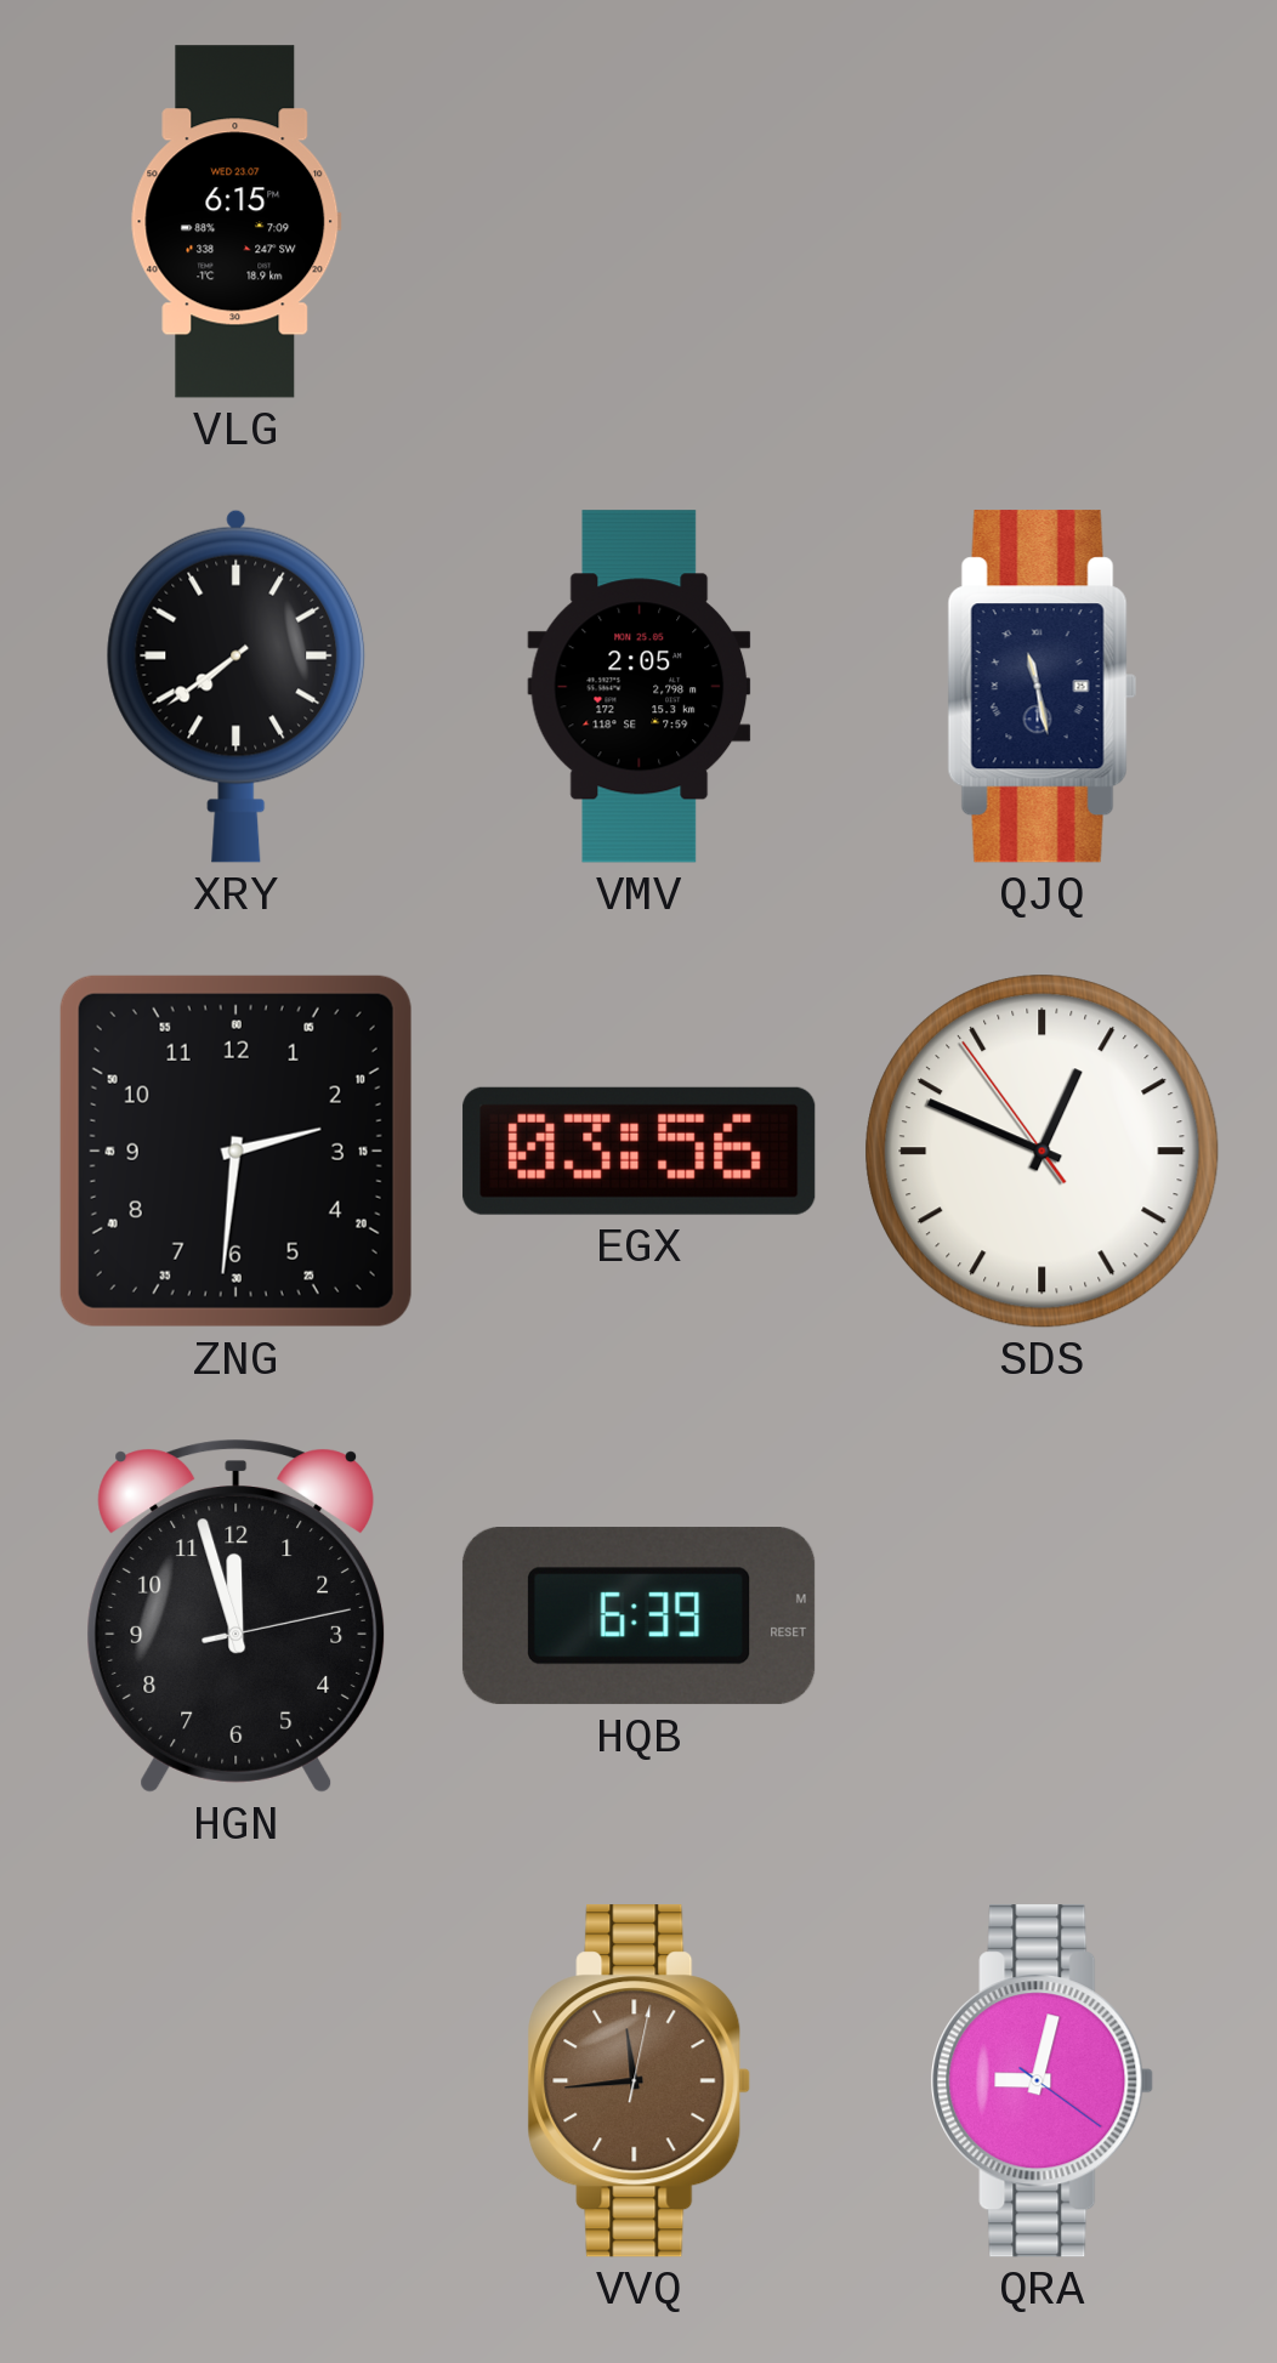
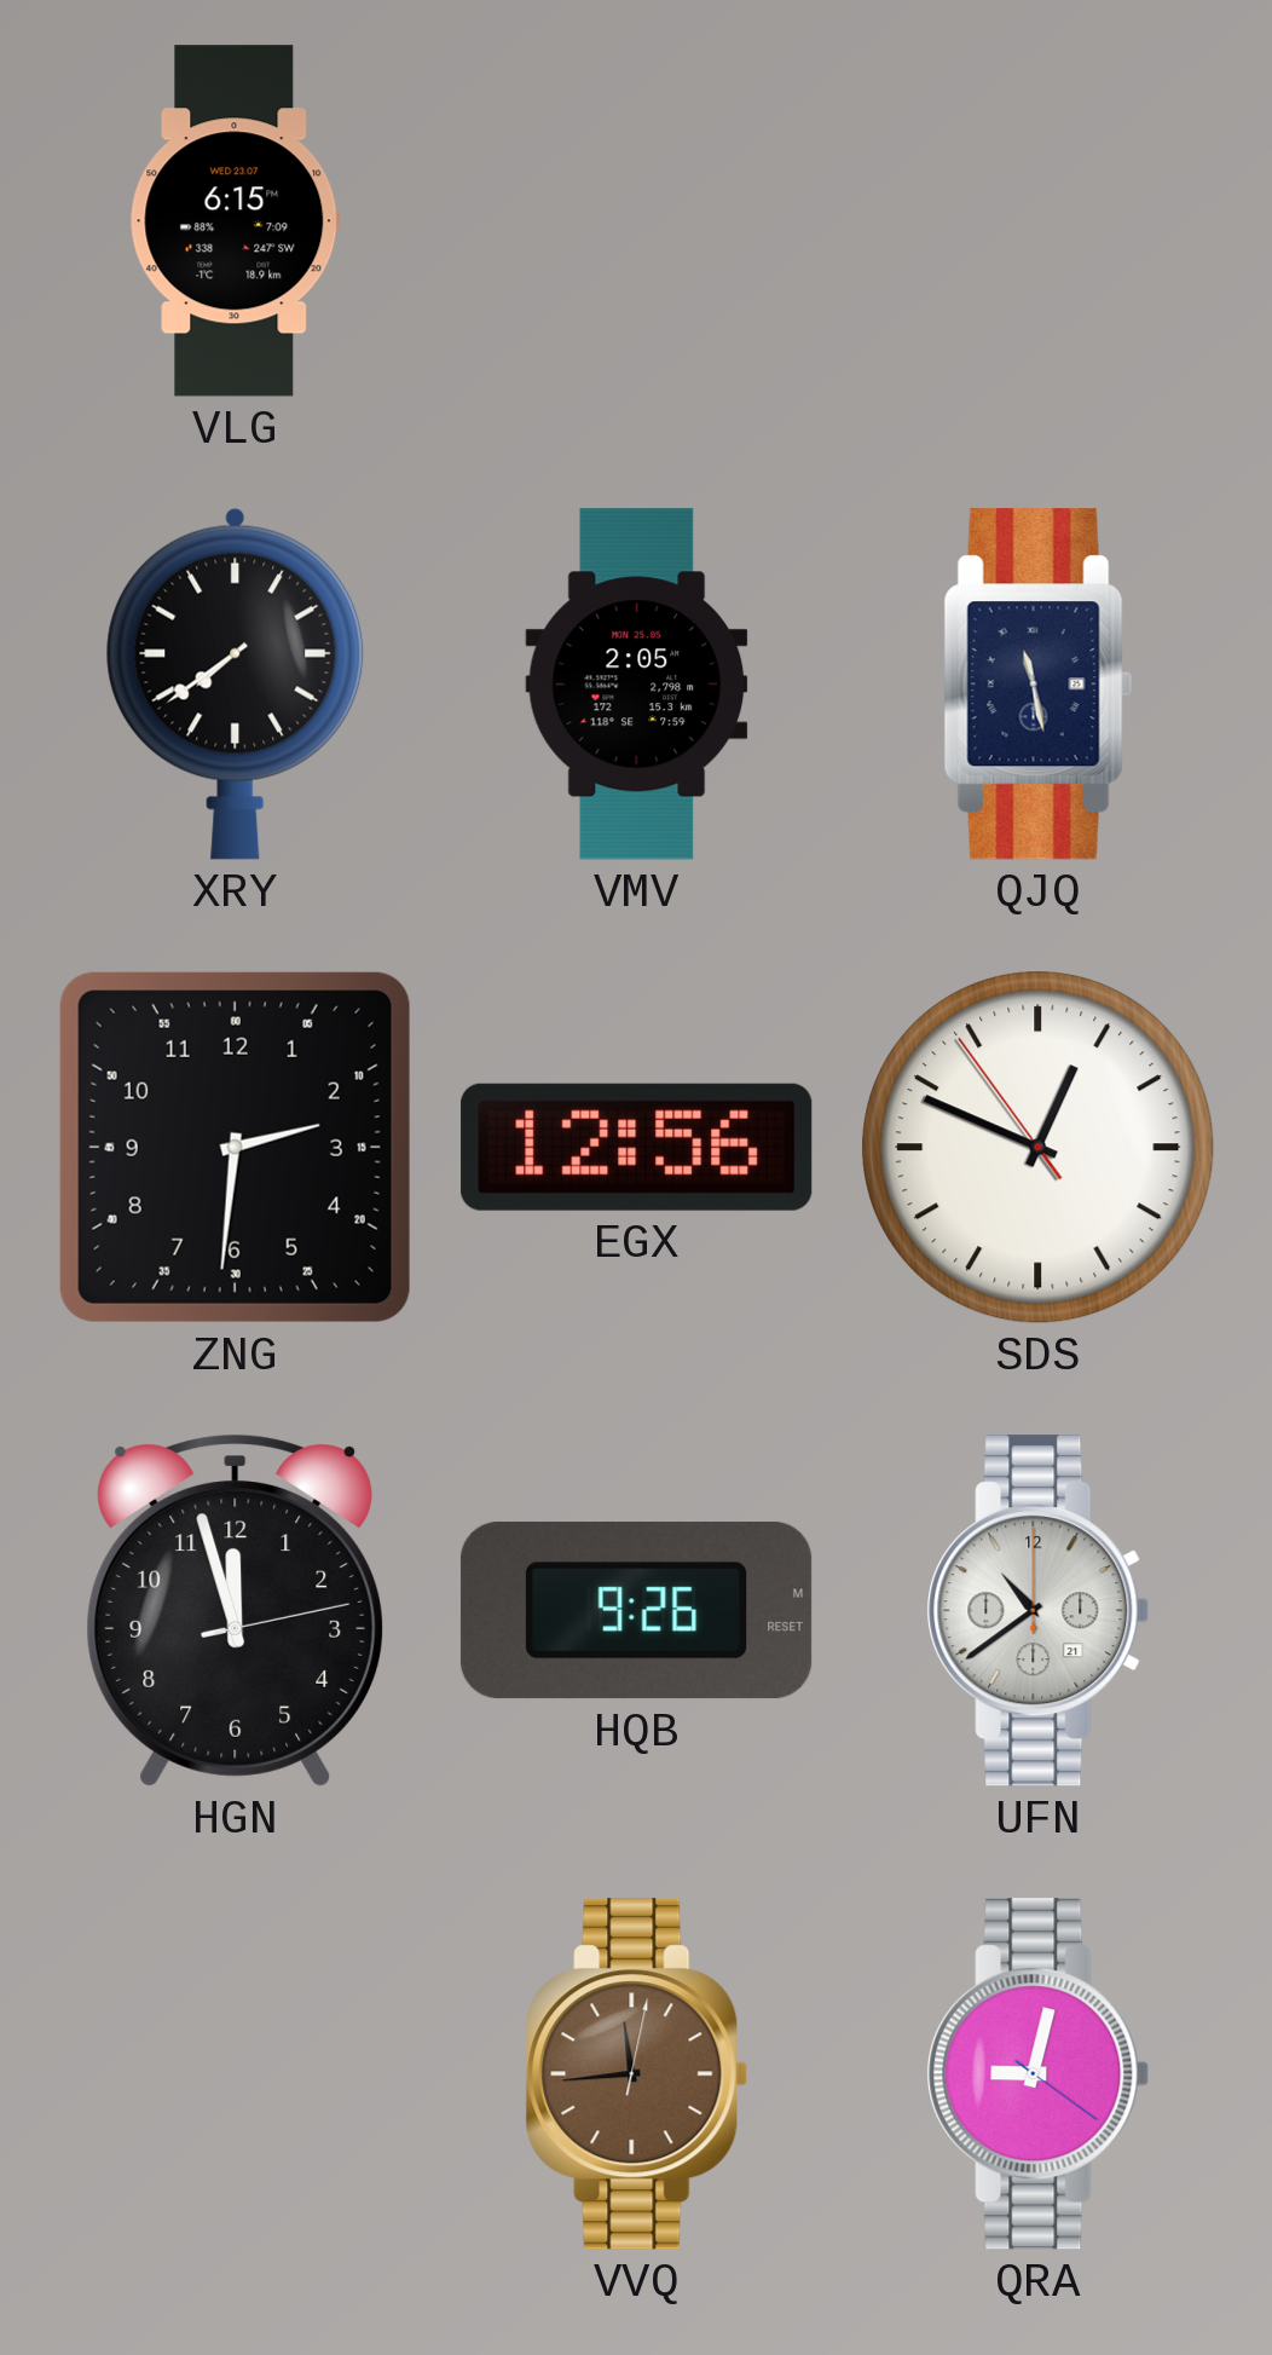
EGX: 03:56 -> 12:56
HQB: 6:39 -> 9:26
UFN: none -> 10:39
